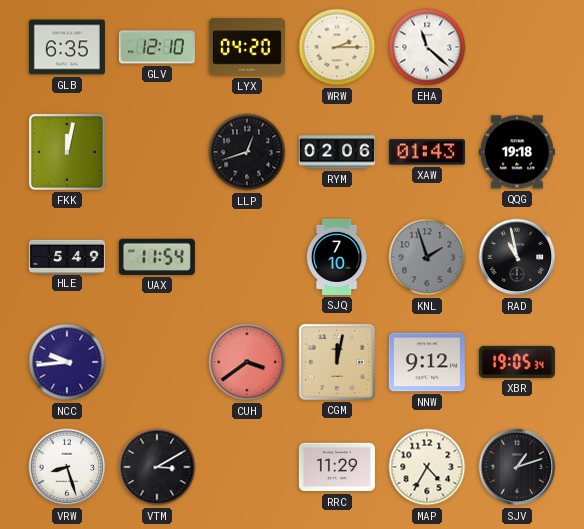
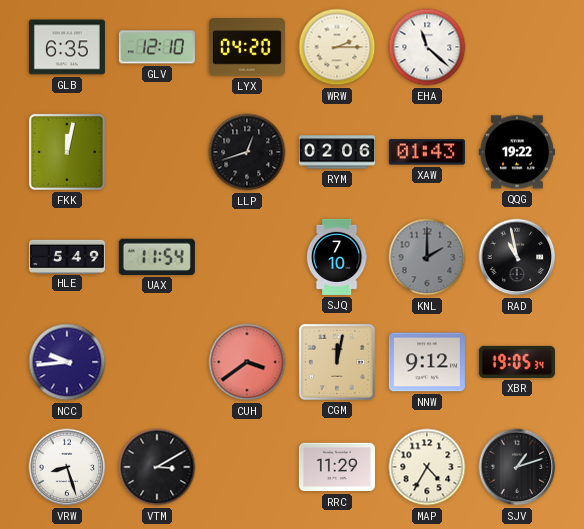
QQG: 19:18 -> 19:22
KNL: 1:57 -> 2:00
